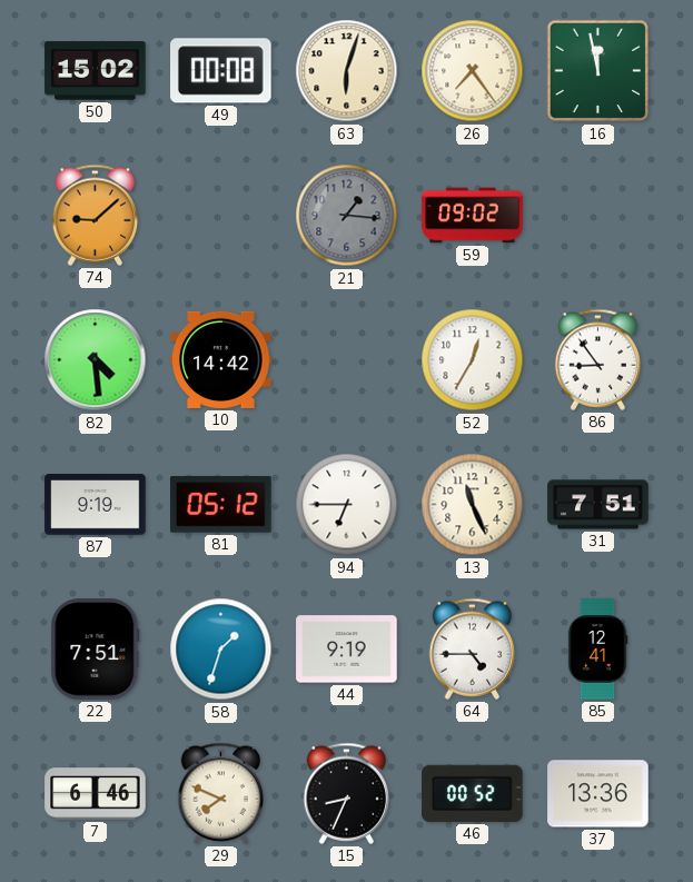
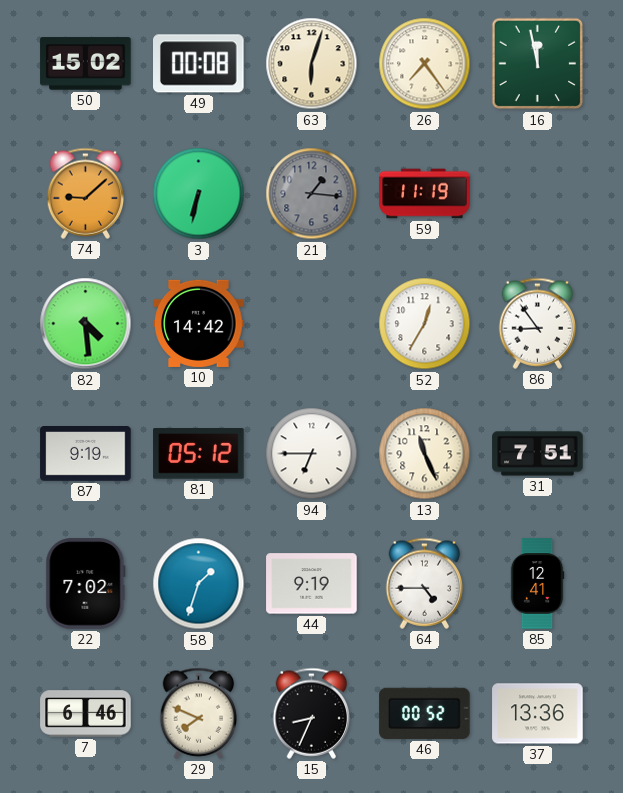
3: none -> 6:32
59: 09:02 -> 11:19
22: 7:51 -> 7:02
